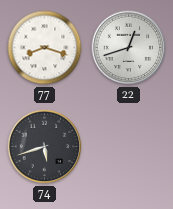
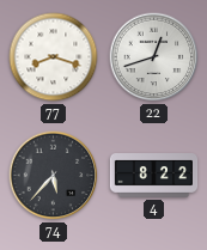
74: 5:42 -> 5:37
4: none -> 8:22
